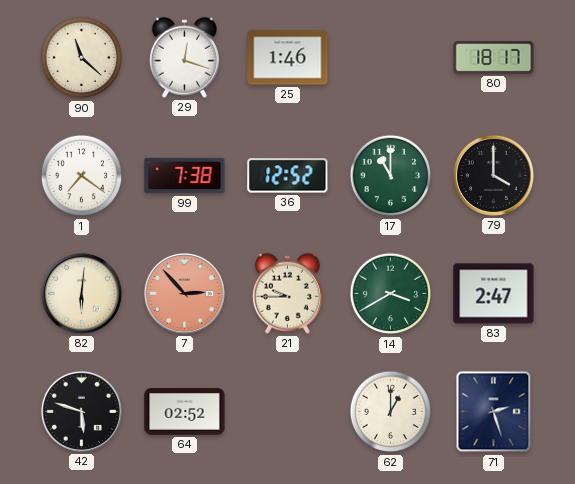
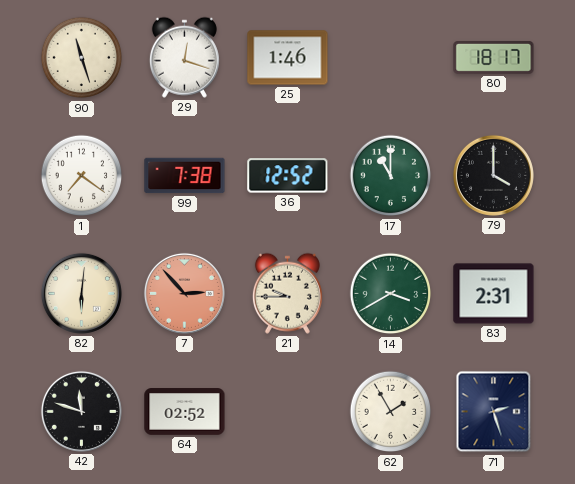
90: 11:22 -> 11:27
83: 2:47 -> 2:31
42: 5:48 -> 11:48
62: 1:00 -> 1:55
